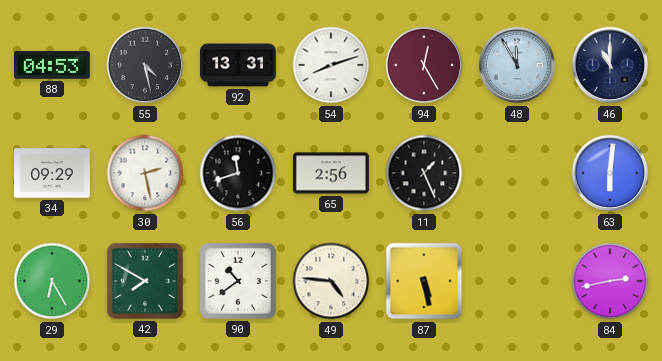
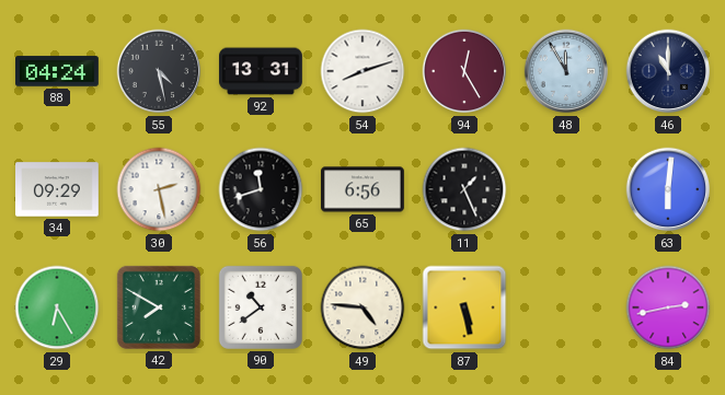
88: 04:53 -> 04:24
65: 2:56 -> 6:56
